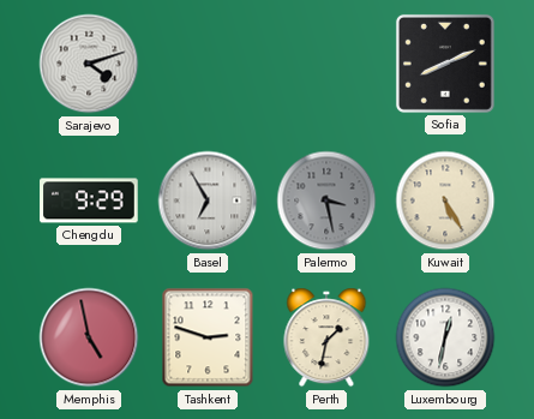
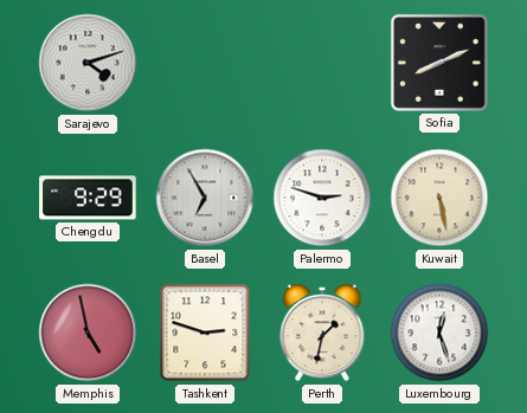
Palermo: 3:28 -> 2:48
Palermo dial: grey -> white
Kuwait: 5:25 -> 5:28
Luxembourg: 12:32 -> 12:27
